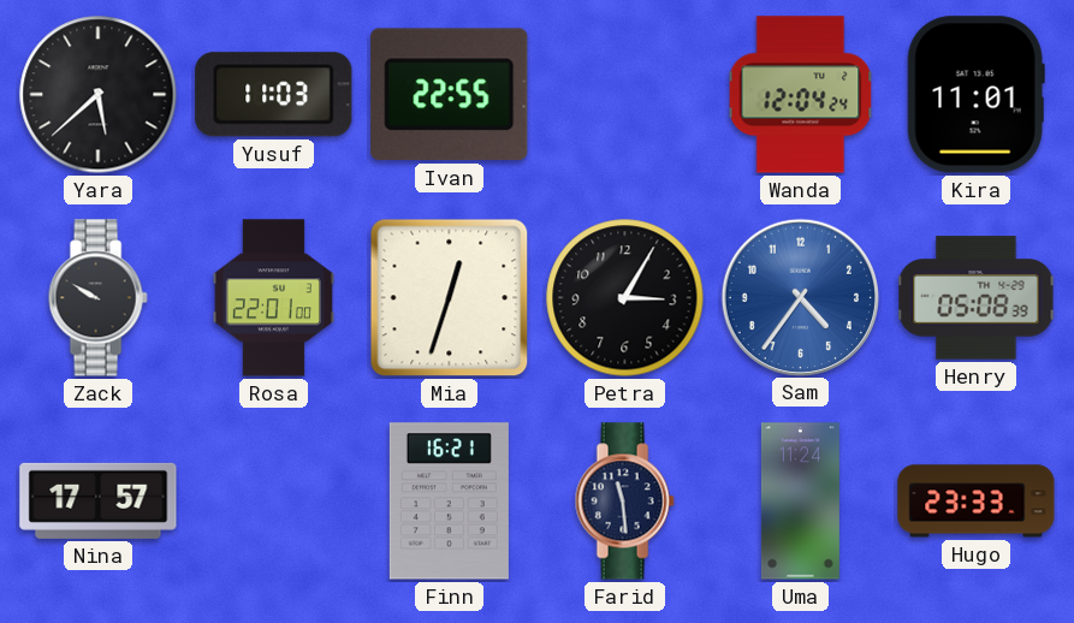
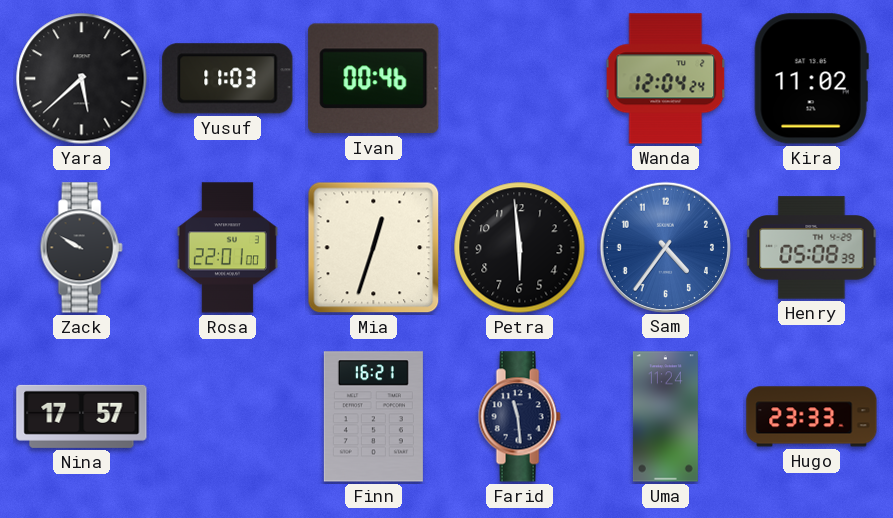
Ivan: 22:55 -> 00:46
Kira: 11:01 -> 11:02
Petra: 3:05 -> 5:59
